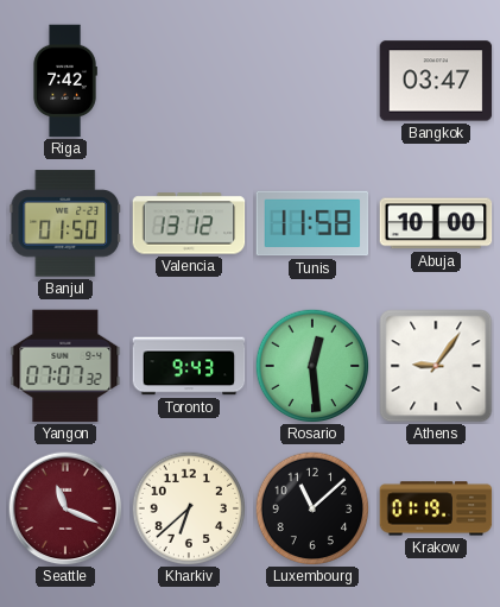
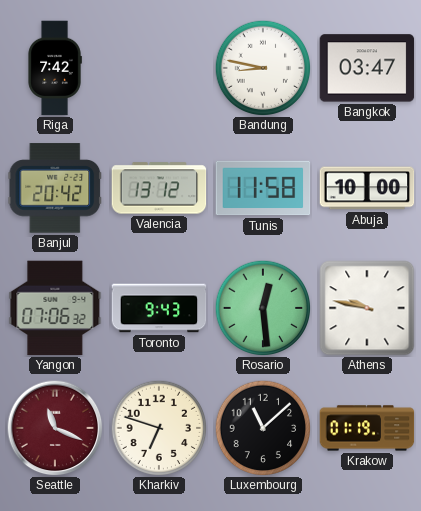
Bandung: none -> 8:47
Banjul: 01:50 -> 20:42
Yangon: 07:07 -> 07:06
Athens: 9:06 -> 9:47
Kharkiv: 6:38 -> 6:48
